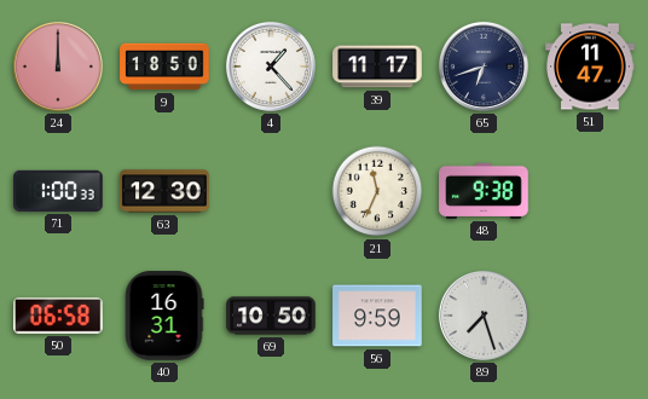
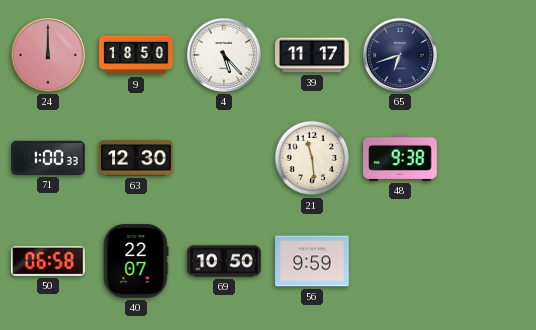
4: 1:23 -> 5:23
51: 11:47 -> none
21: 11:34 -> 11:29
40: 16:31 -> 22:07
89: 7:27 -> none
